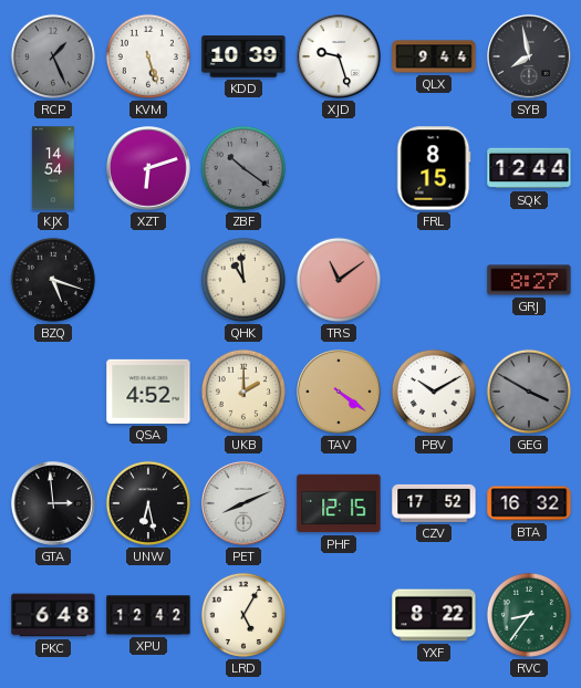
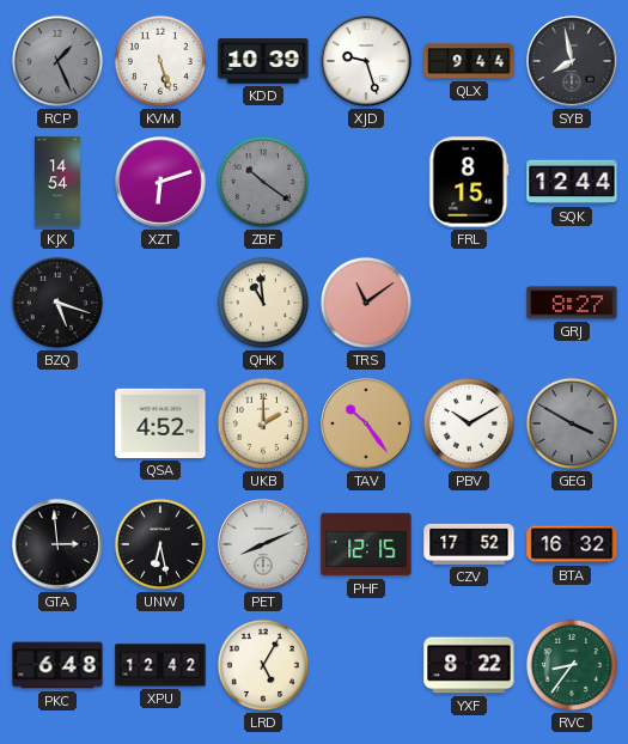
TAV: 4:21 -> 10:24
